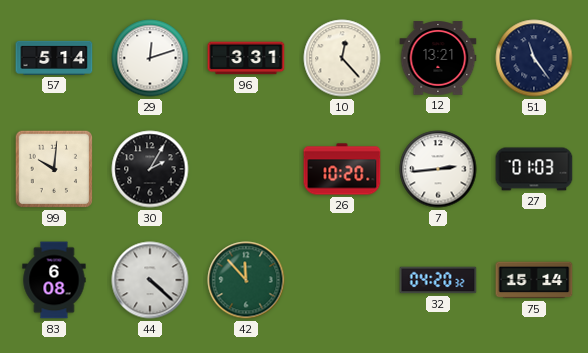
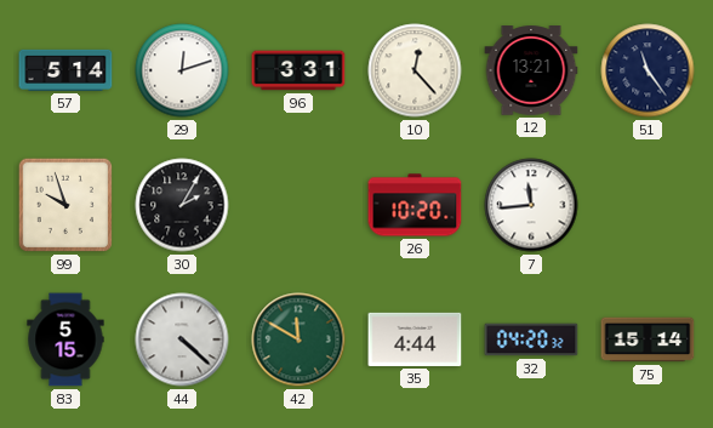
99: 10:01 -> 9:57
7: 2:44 -> 11:44
27: 01:03 -> none
83: 6:08 -> 5:15
42: 11:53 -> 11:50
35: none -> 4:44
